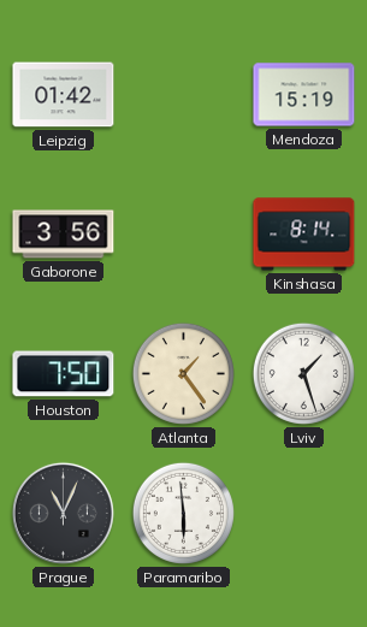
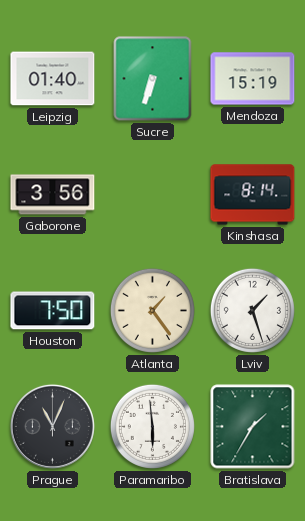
Leipzig: 01:42 -> 01:40
Sucre: none -> 6:33
Bratislava: none -> 1:35
